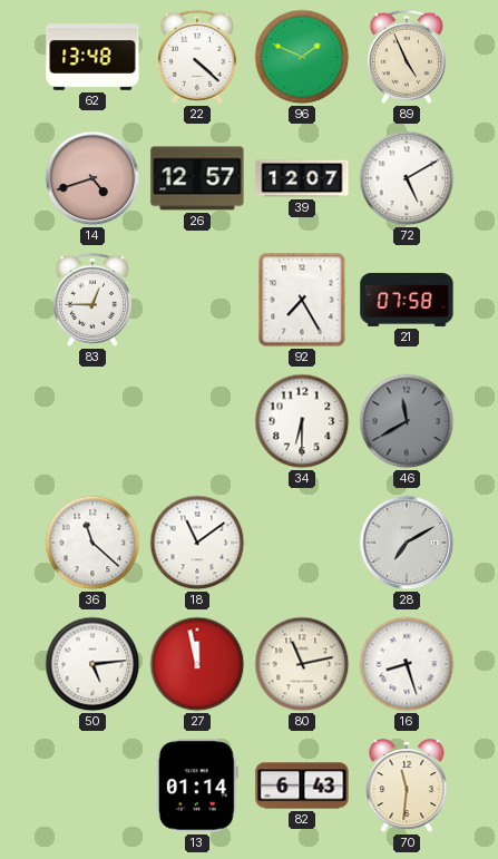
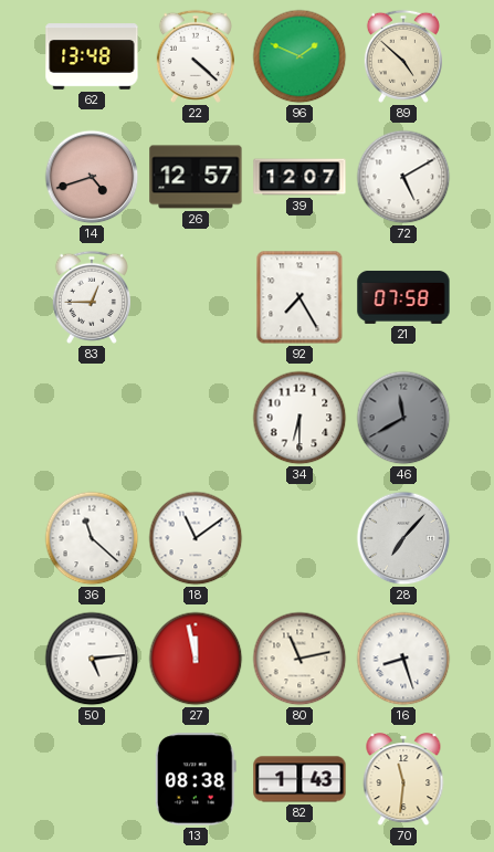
89: 4:56 -> 4:52
28: 7:10 -> 7:07
13: 01:14 -> 08:38
82: 6:43 -> 1:43
